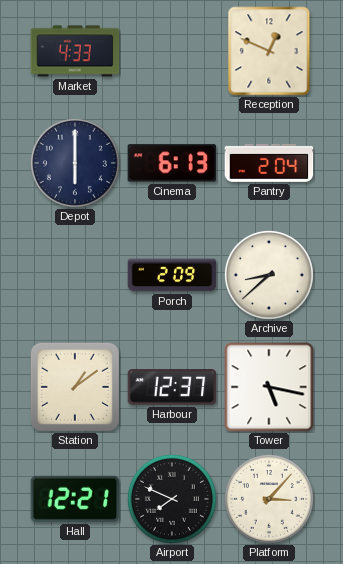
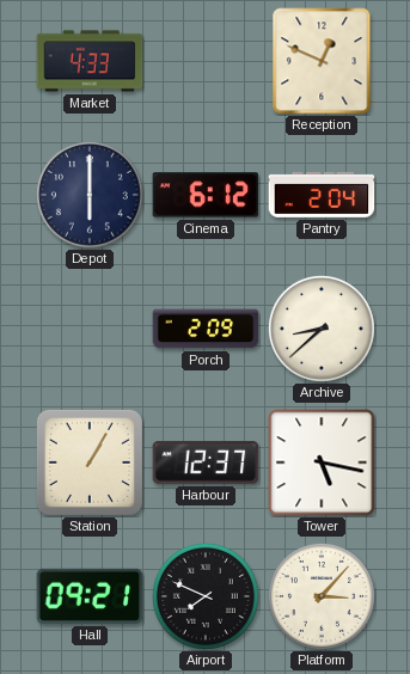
Cinema: 6:13 -> 6:12
Station: 1:09 -> 1:05
Hall: 12:21 -> 09:21
